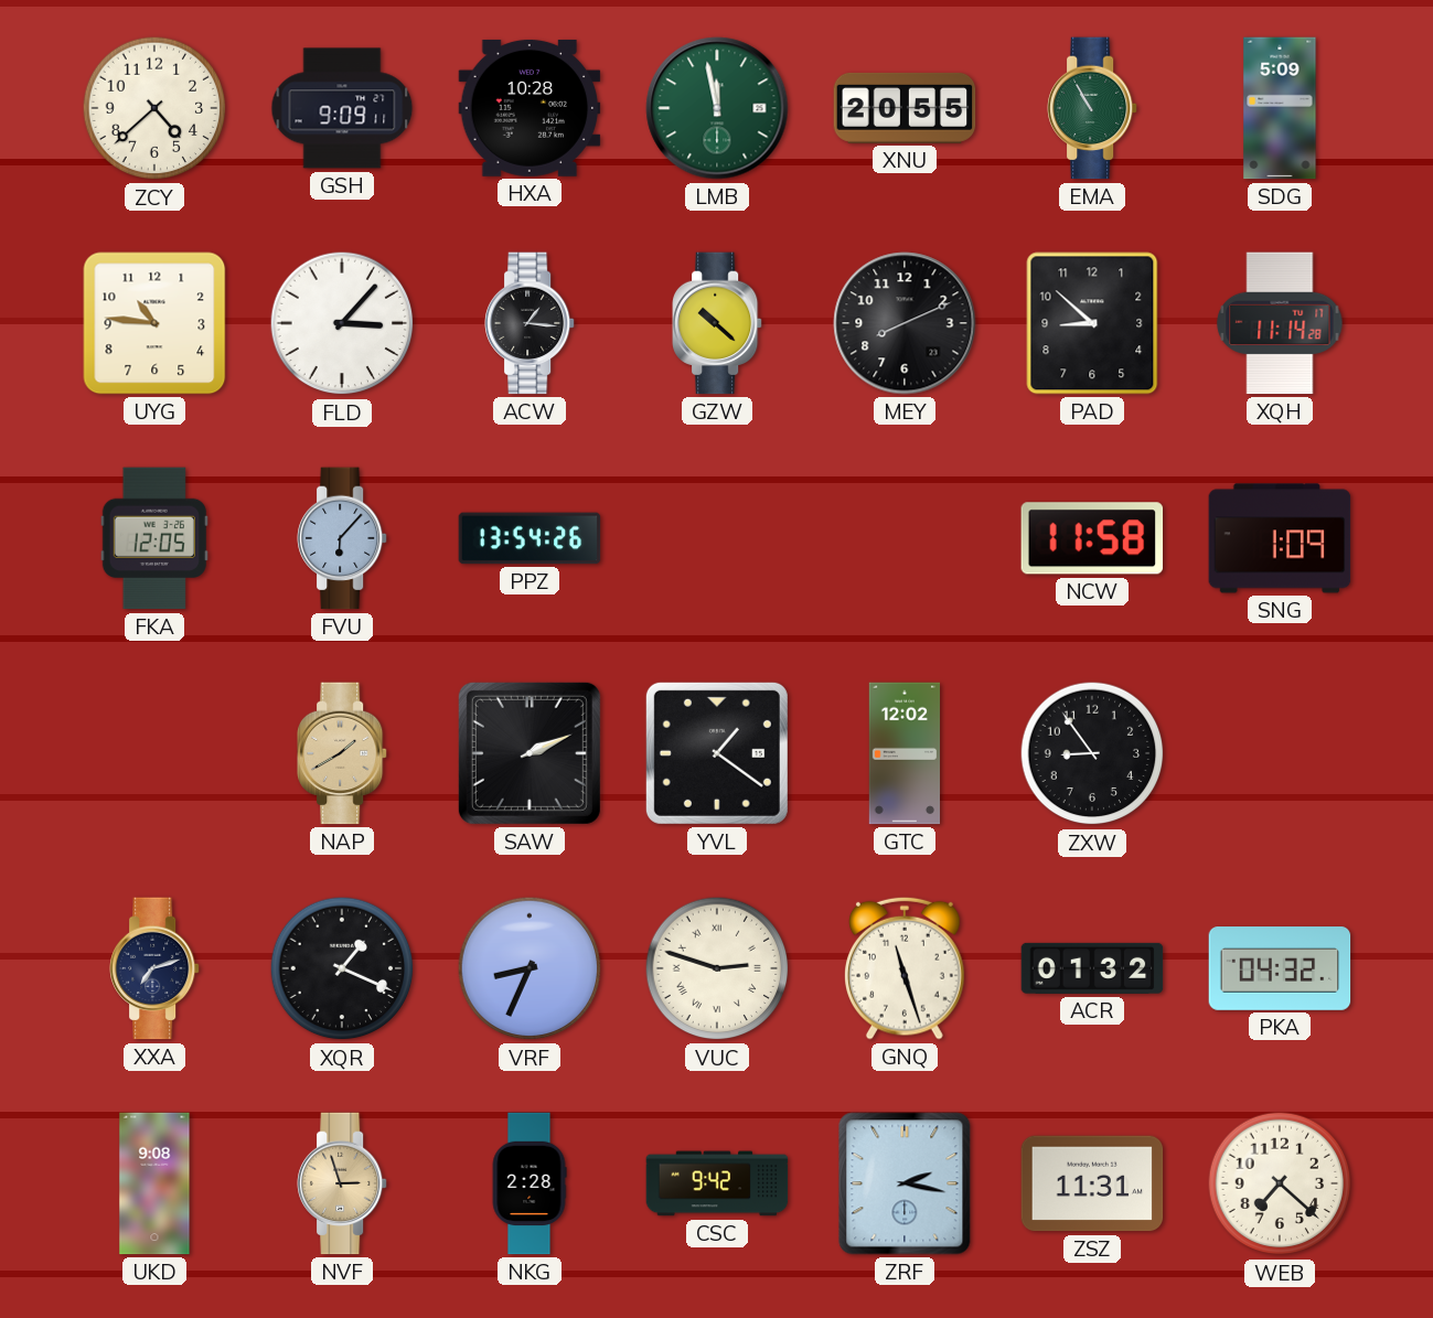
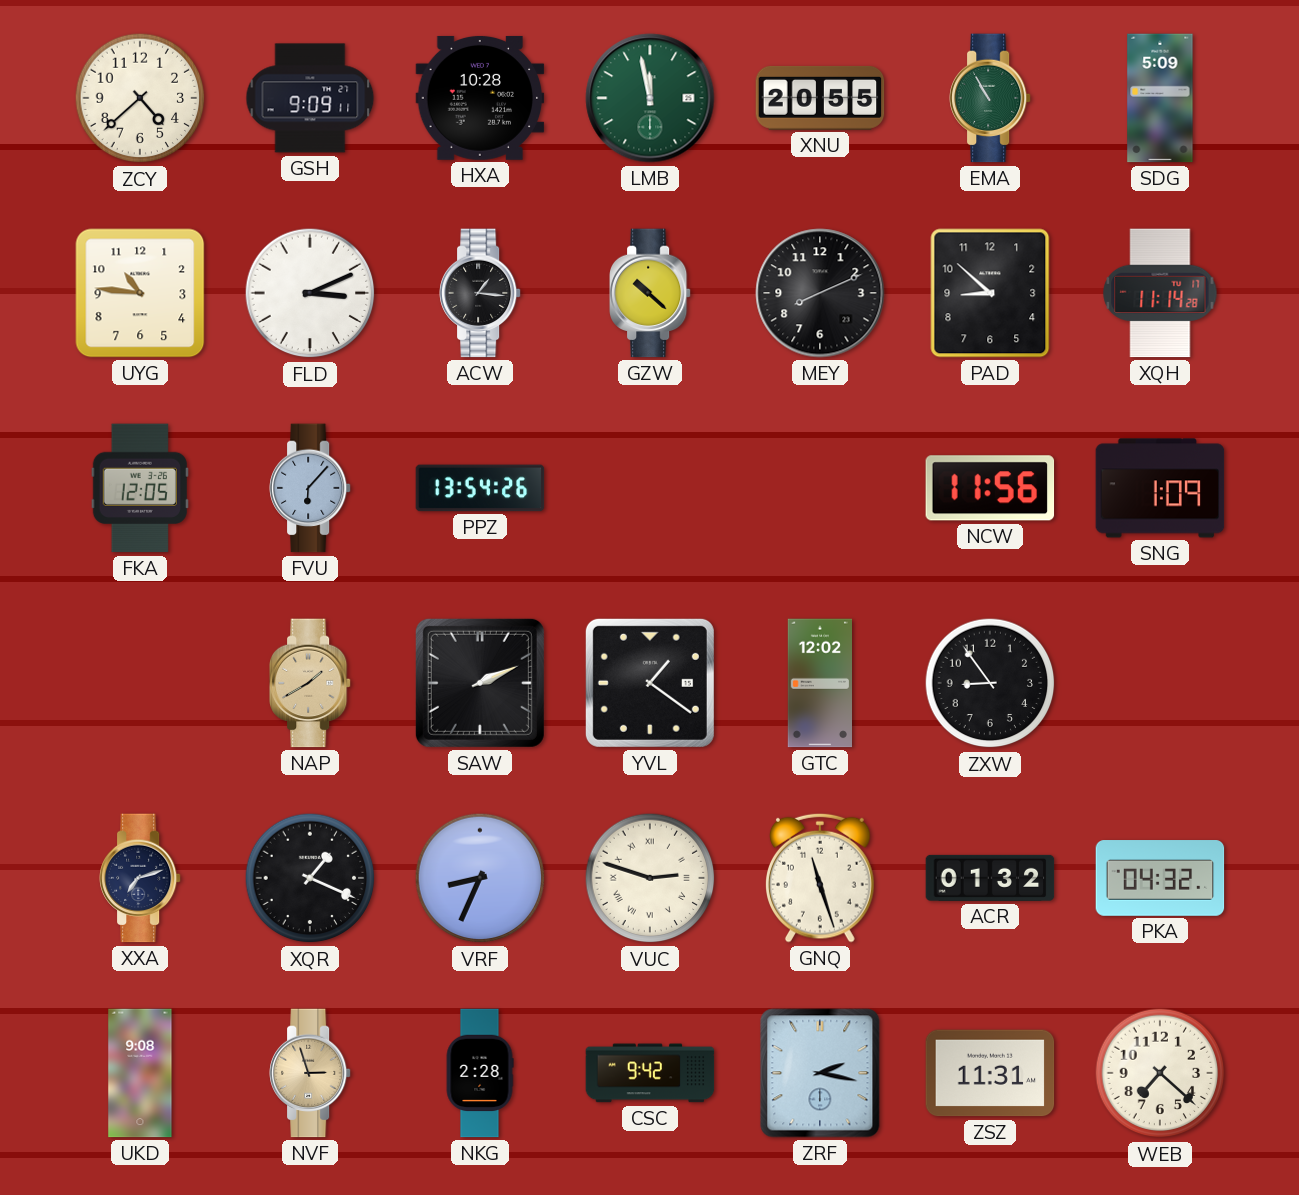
FLD: 3:07 -> 3:11
NCW: 11:58 -> 11:56
